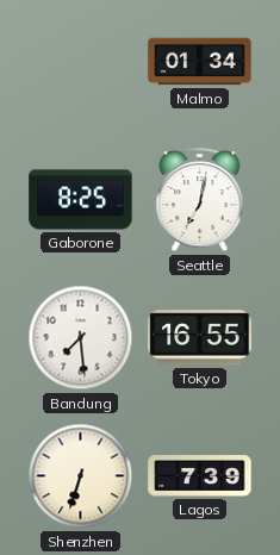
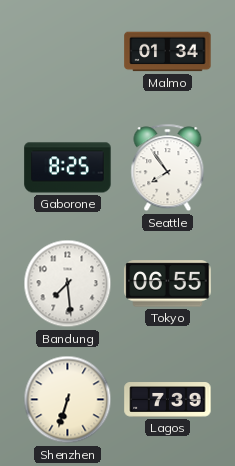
Seattle: 7:02 -> 7:54
Tokyo: 16:55 -> 06:55
